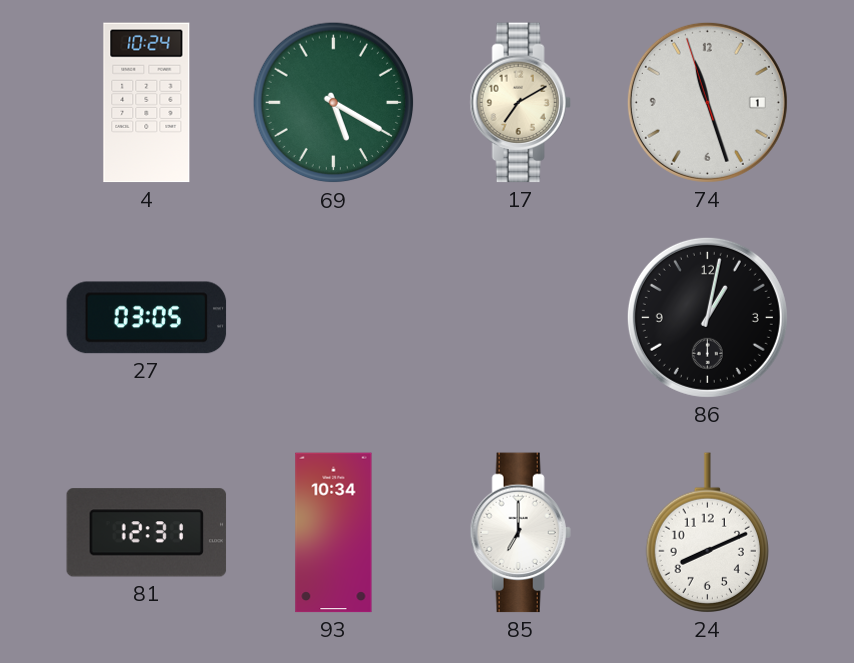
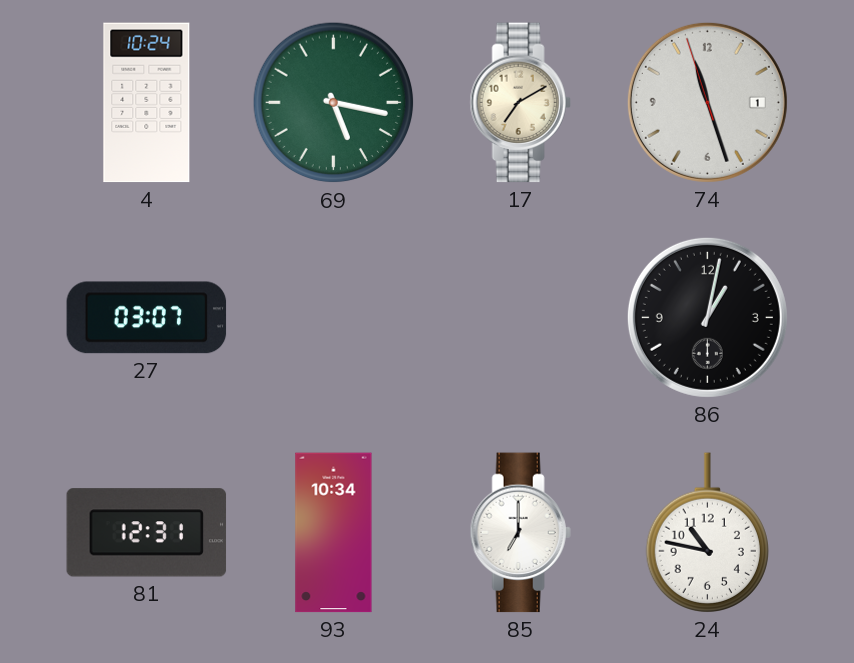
69: 5:20 -> 5:17
27: 03:05 -> 03:07
24: 8:11 -> 10:47
